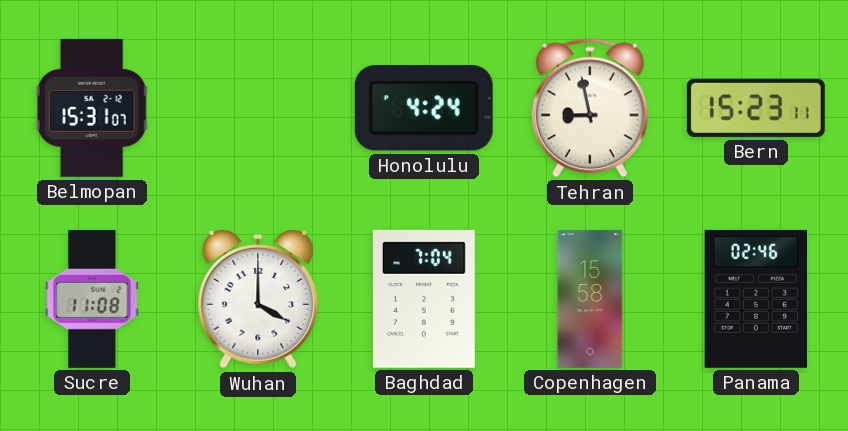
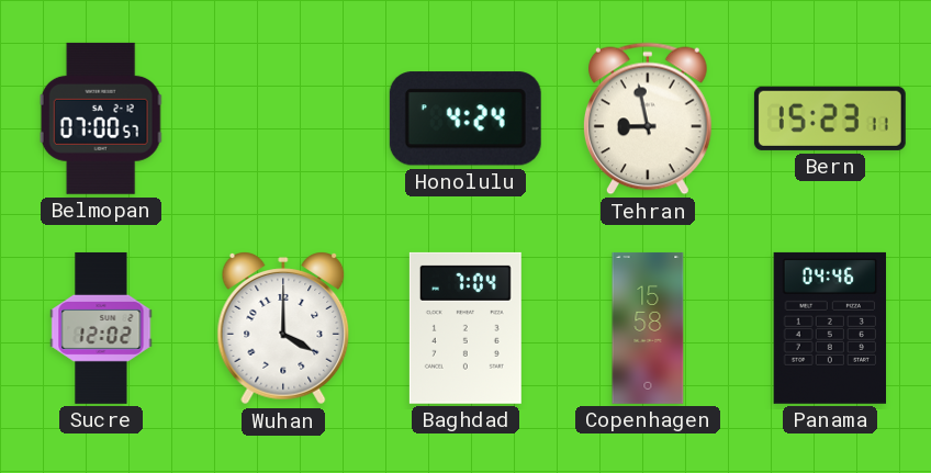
Belmopan: 15:31 -> 07:00
Sucre: 11:08 -> 12:02
Panama: 02:46 -> 04:46
